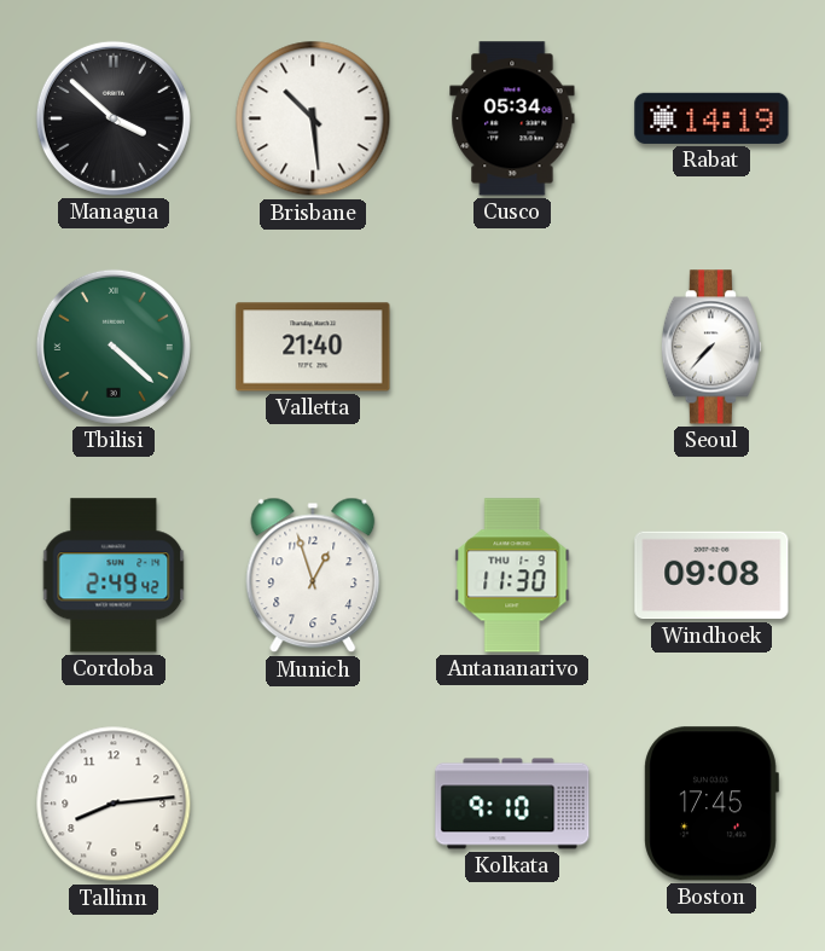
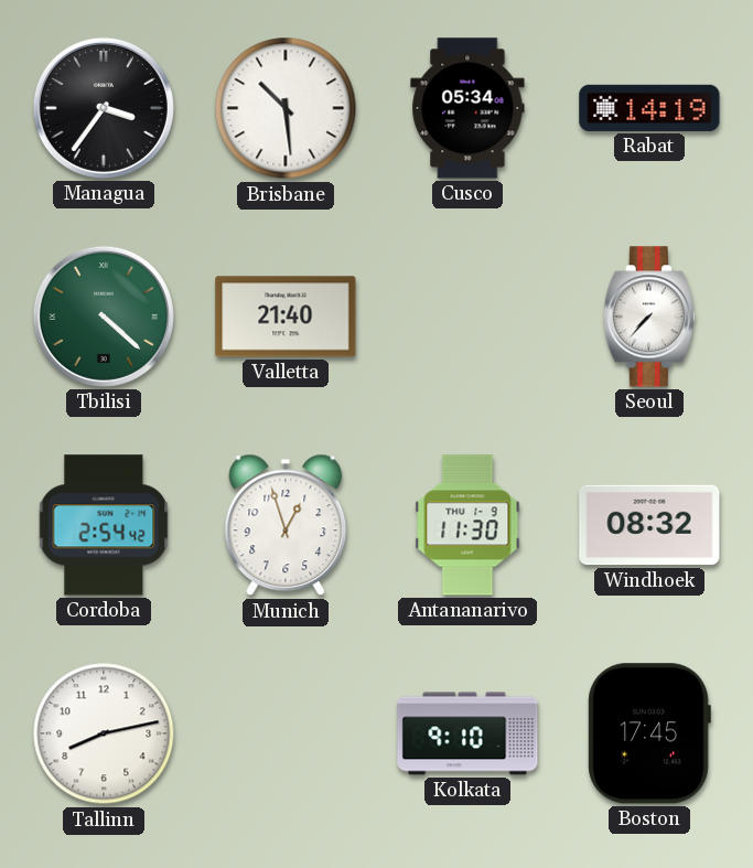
Managua: 3:52 -> 3:36
Cordoba: 2:49 -> 2:54
Windhoek: 09:08 -> 08:32
Tallinn: 8:14 -> 8:13
